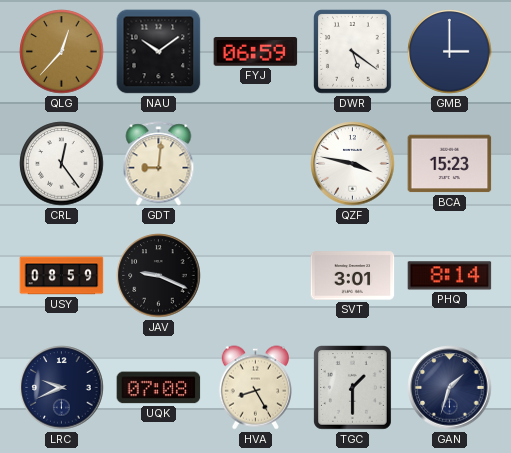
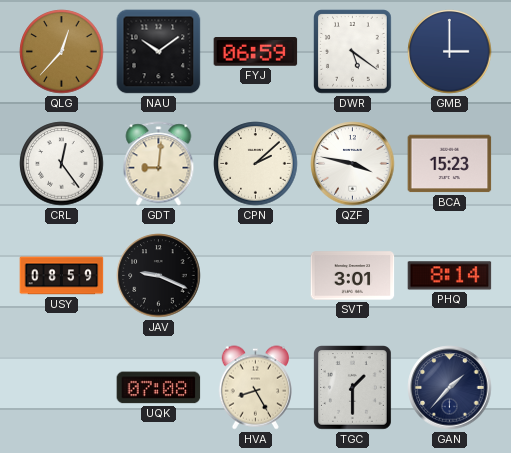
CPN: none -> 2:08
LRC: 9:41 -> none
GAN: 1:33 -> 1:37
